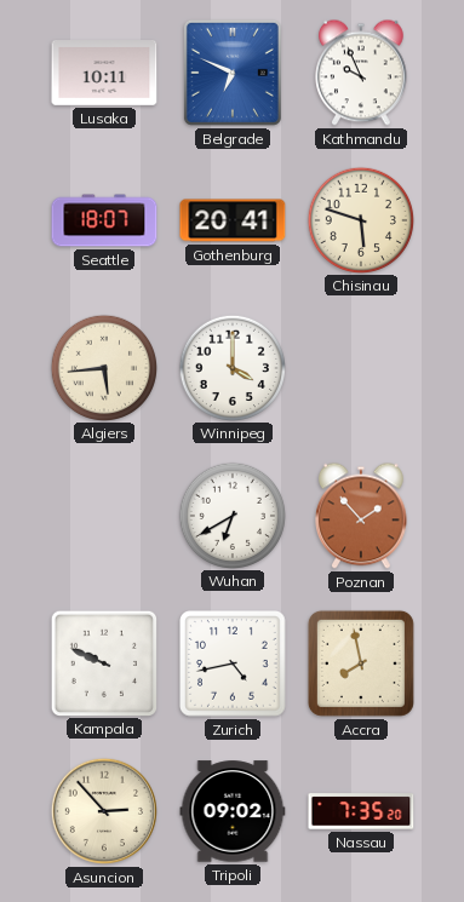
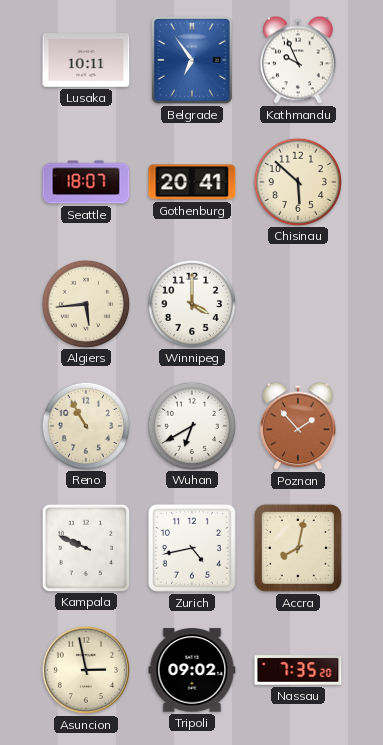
Belgrade: 6:49 -> 6:54
Chisinau: 5:48 -> 5:52
Reno: none -> 10:55
Accra: 7:58 -> 8:02
Asuncion: 2:53 -> 2:58
